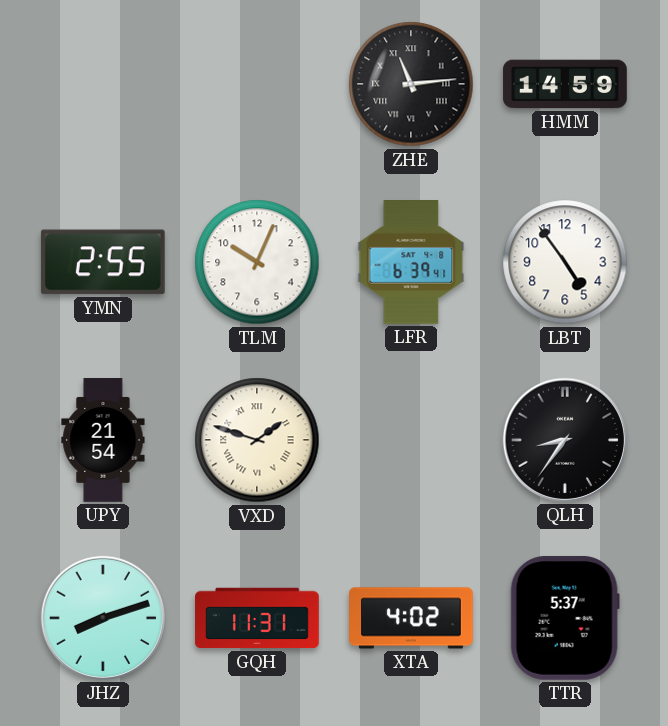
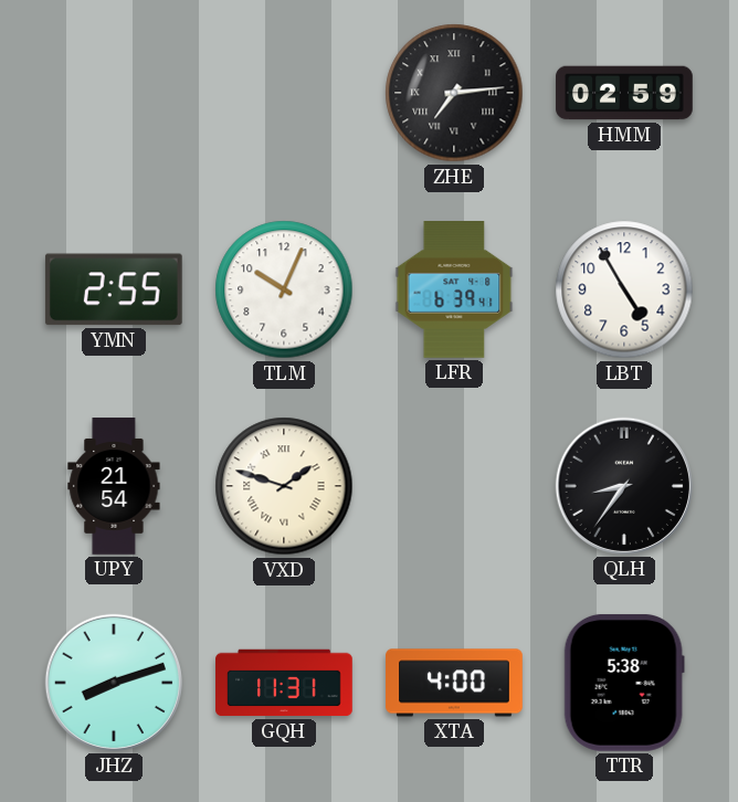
ZHE: 11:14 -> 7:14
HMM: 14:59 -> 02:59
LBT: 4:54 -> 4:55
XTA: 4:02 -> 4:00
TTR: 5:37 -> 5:38
